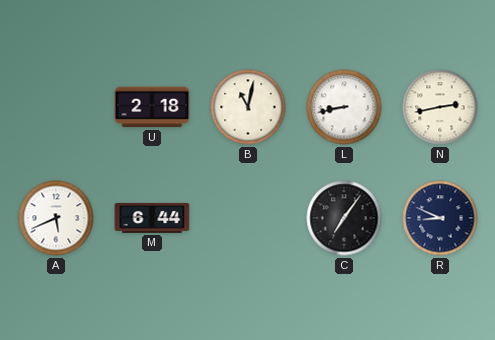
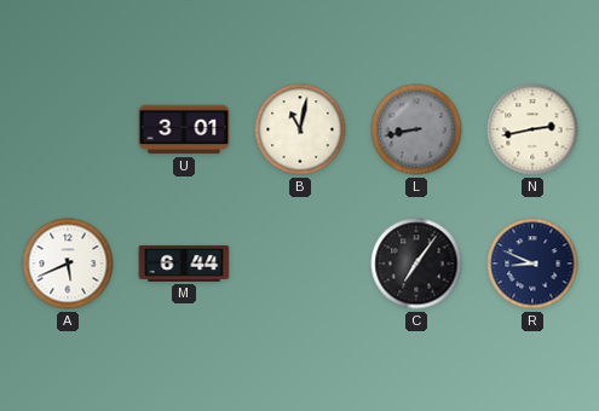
U: 2:18 -> 3:01
L dial: white -> grey
